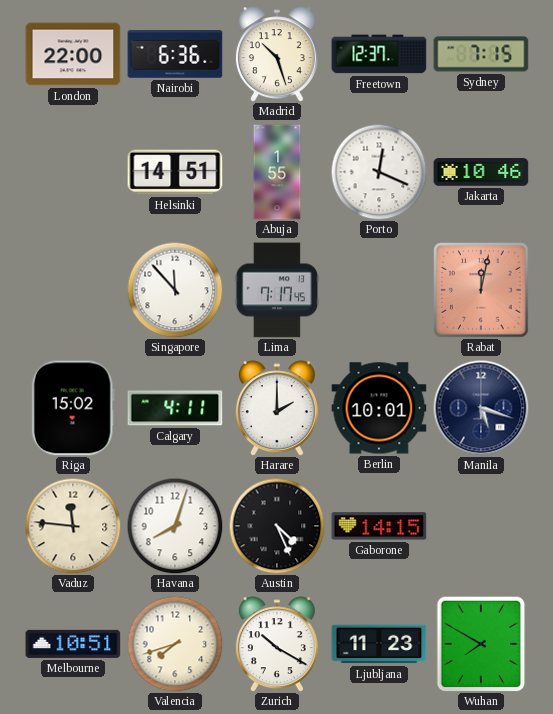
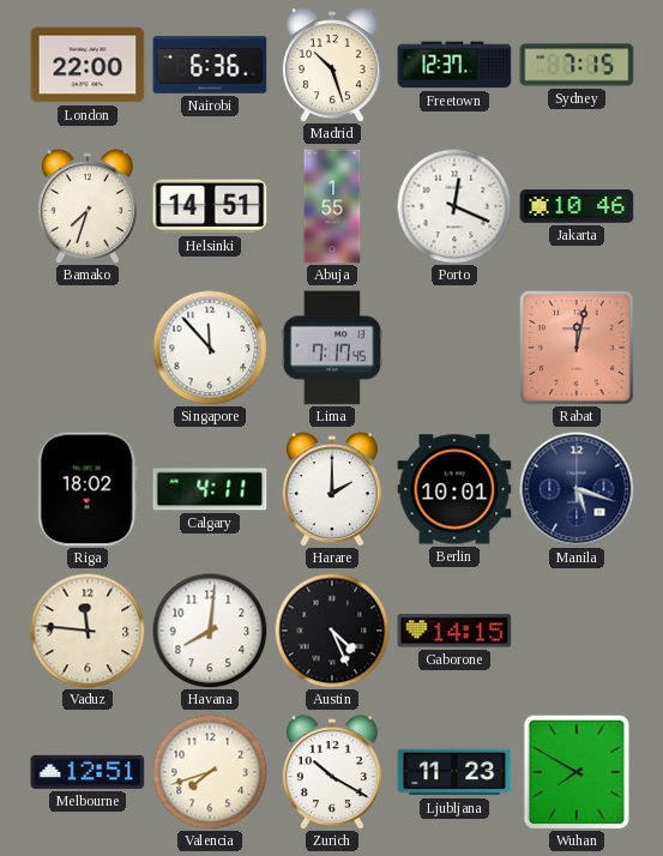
Bamako: none -> 7:33
Riga: 15:02 -> 18:02
Havana: 8:03 -> 8:01
Melbourne: 10:51 -> 12:51
